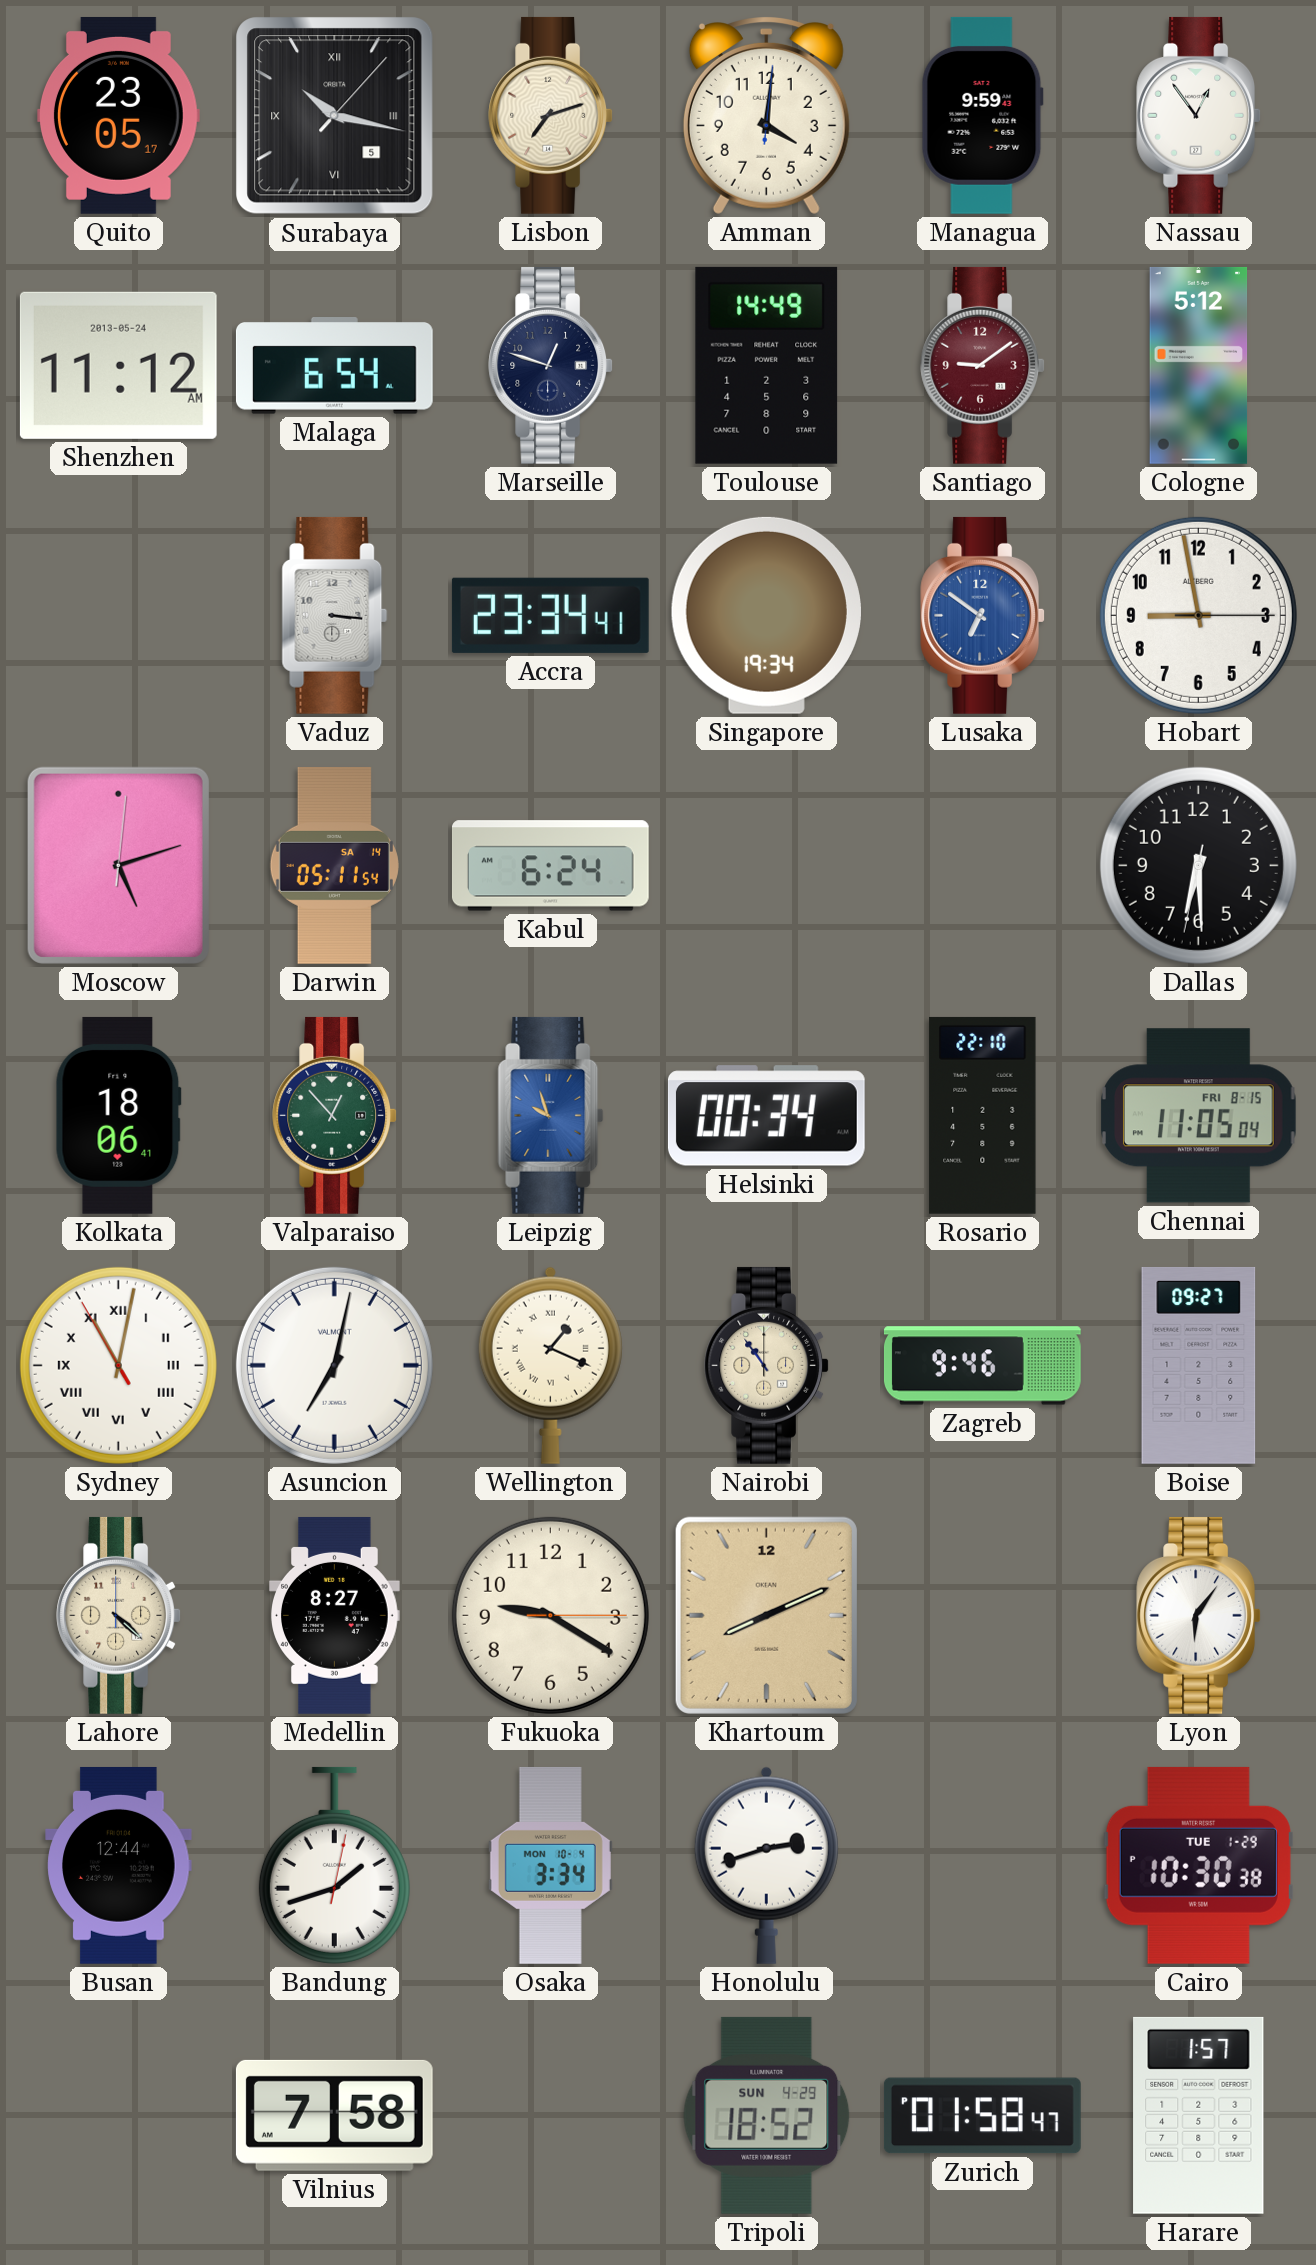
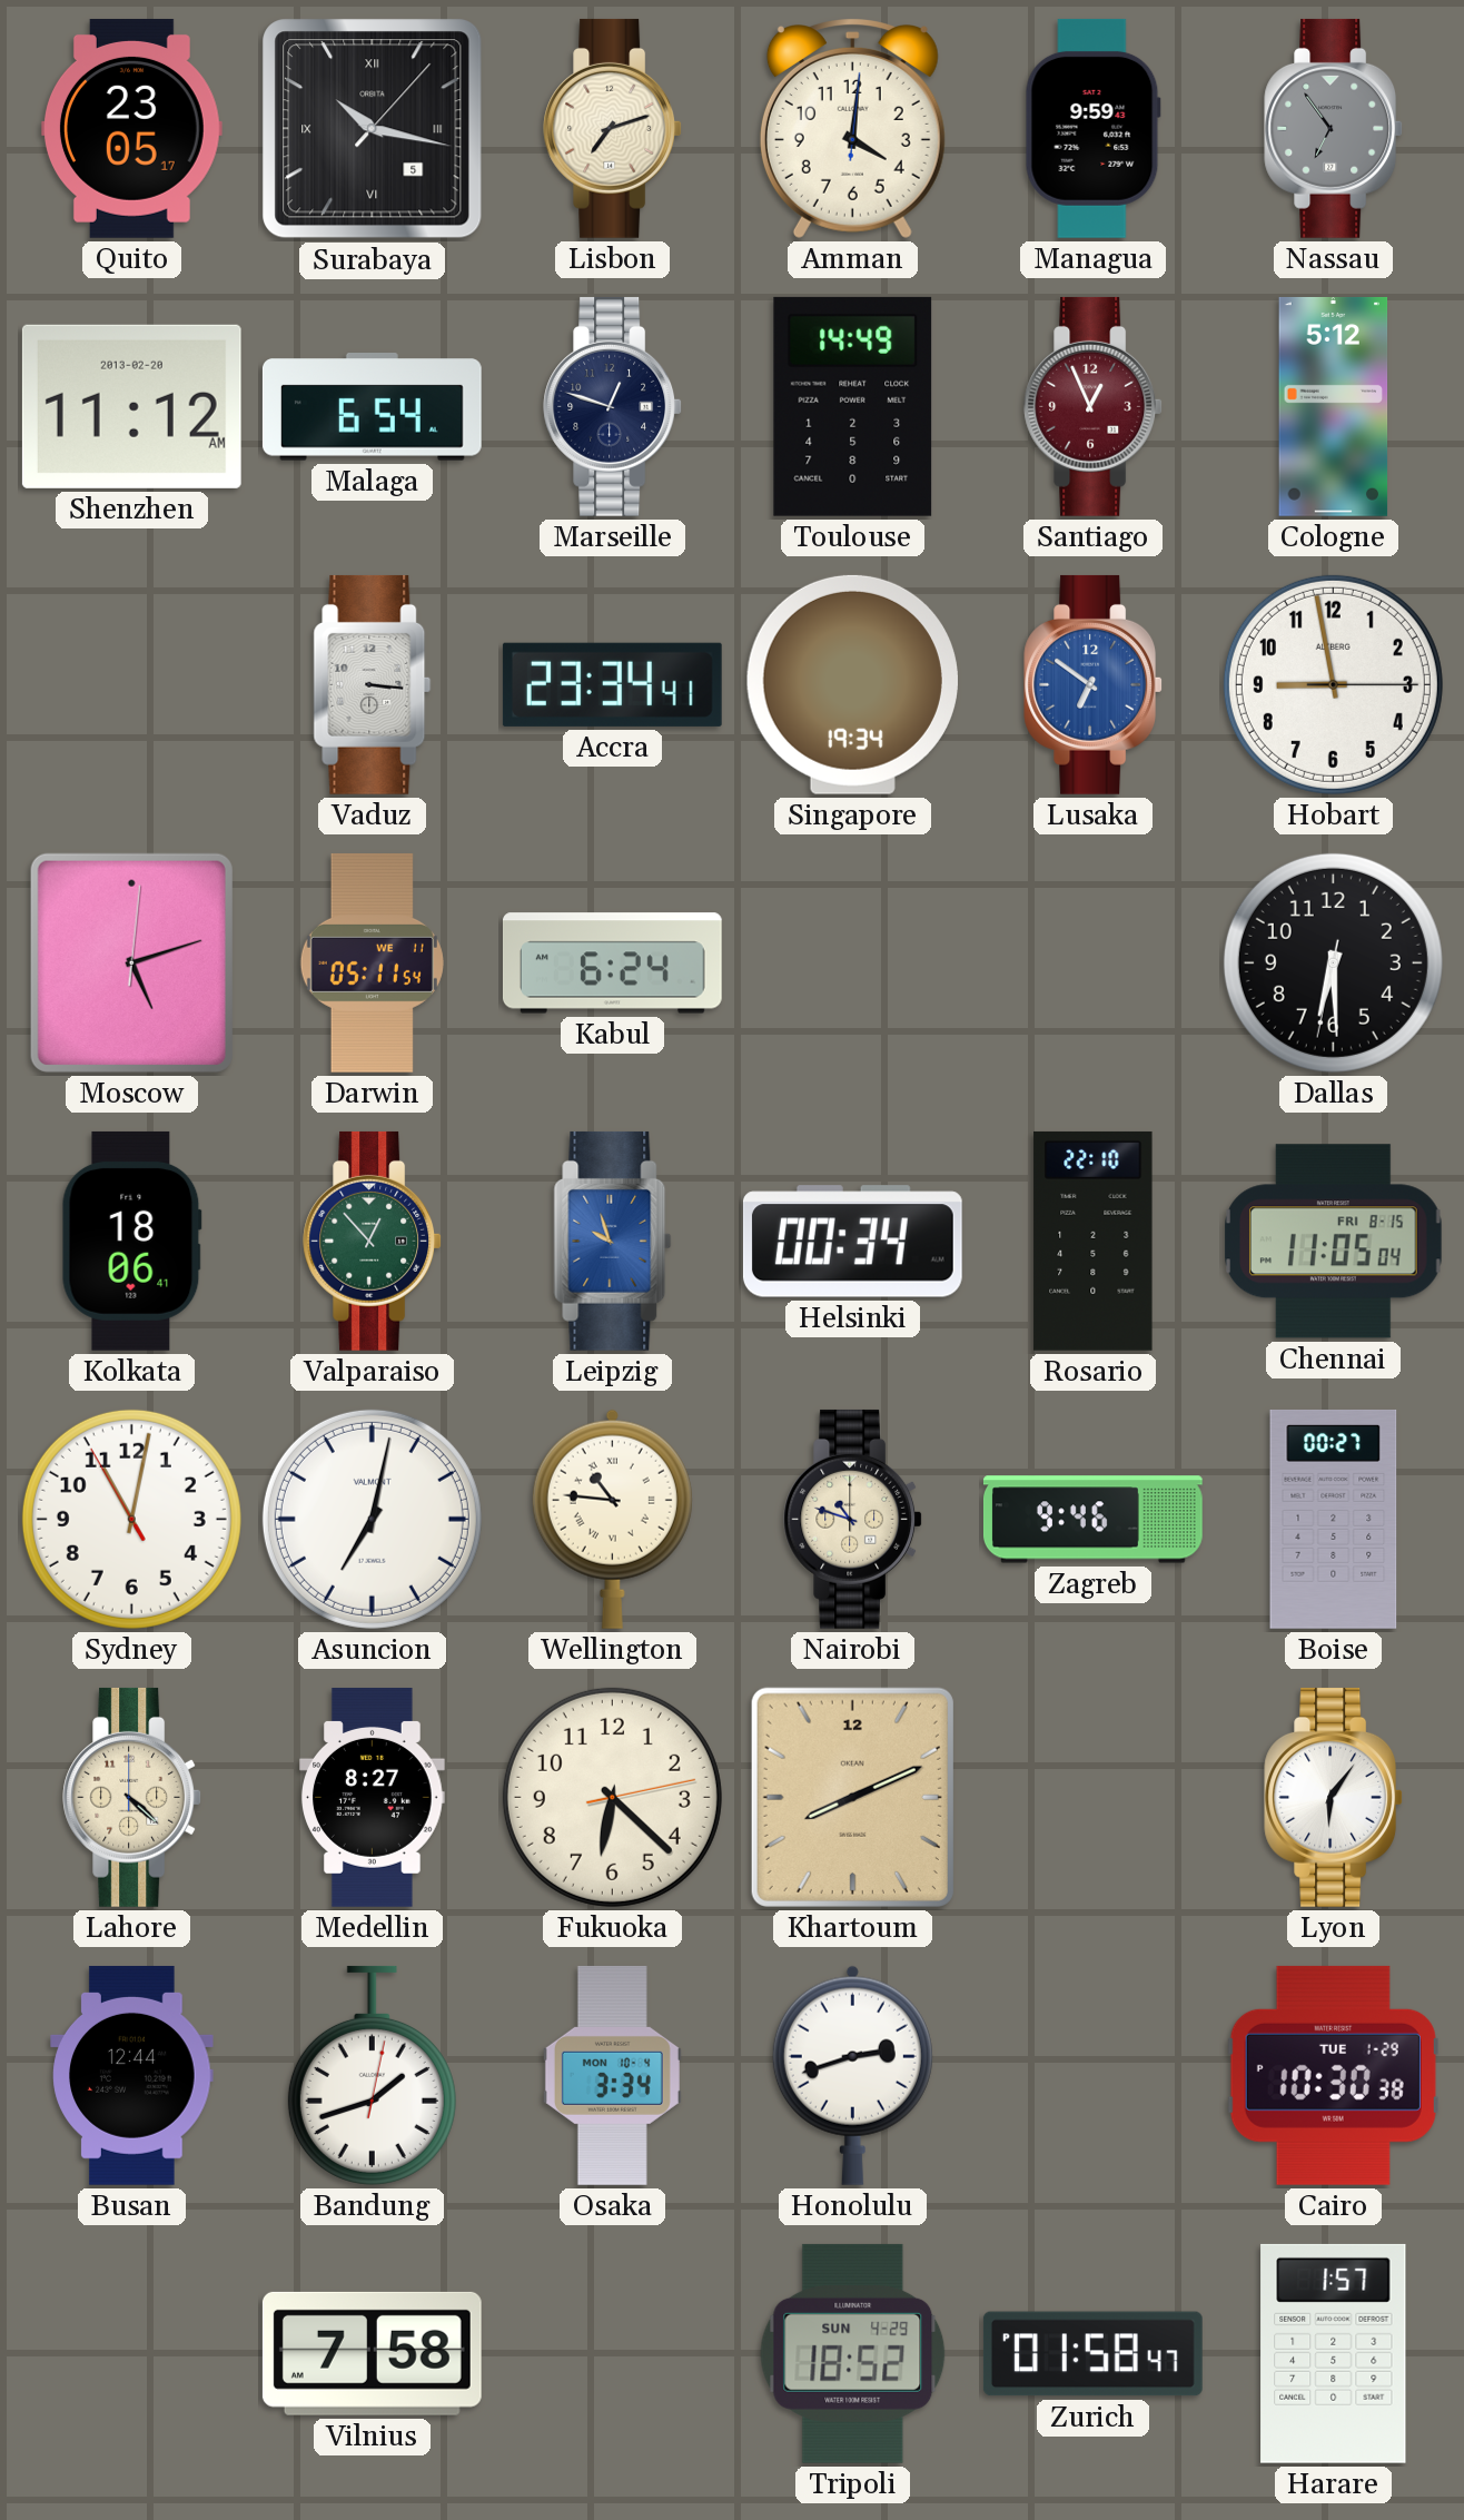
Nassau: 12:54 -> 6:54
Nassau dial: white -> grey
Shenzhen date: 2013-05-24 -> 2013-02-20
Santiago: 9:09 -> 12:56
Darwin date: SA 14 -> WE 11
Sydney numerals: Roman -> Arabic
Wellington: 1:19 -> 10:46
Nairobi: 10:54 -> 10:48
Boise: 09:27 -> 00:27
Fukuoka: 9:20 -> 6:22
